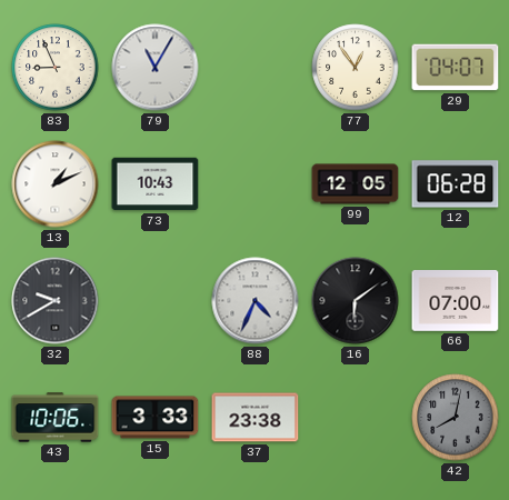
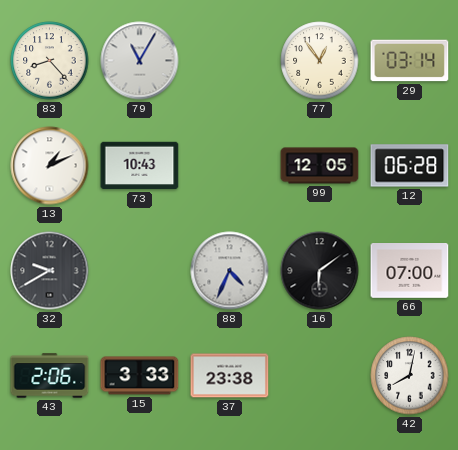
83: 8:56 -> 8:23
29: 04:07 -> 03:14
43: 10:06 -> 2:06
42 dial: grey -> white
